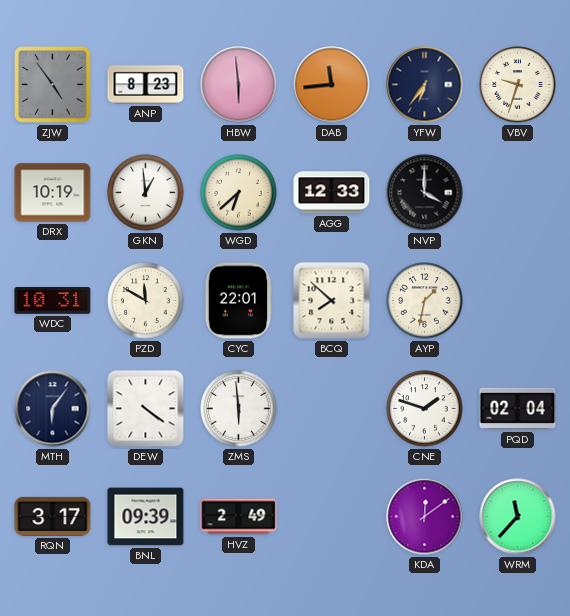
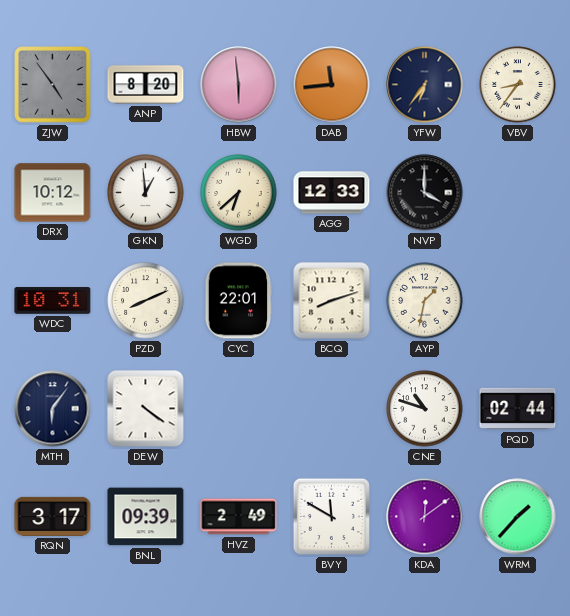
ANP: 8:23 -> 8:20
VBV: 9:33 -> 8:36
DRX: 10:19 -> 10:12
PZD: 11:50 -> 8:11
BCQ: 7:52 -> 8:12
ZMS: 5:59 -> none
CNE: 1:48 -> 10:48
PQD: 02:04 -> 02:44
BVY: none -> 11:50
WRM: 11:37 -> 1:37
